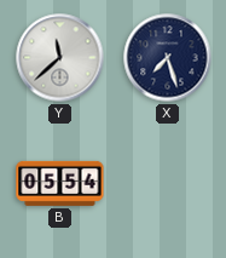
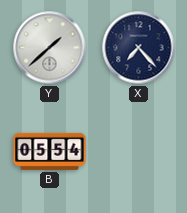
Y: 11:38 -> 1:38
X: 7:27 -> 7:23
